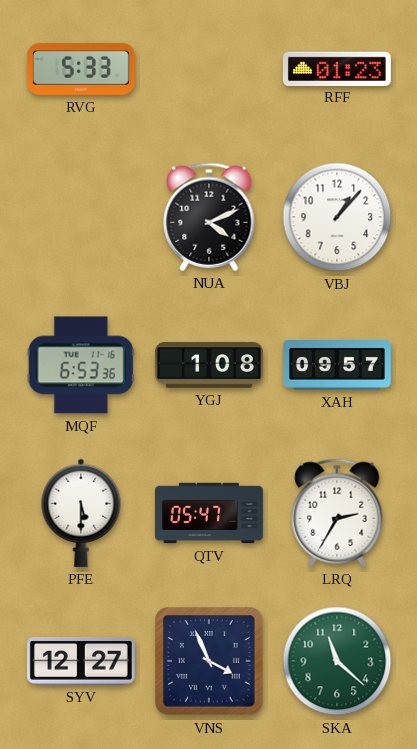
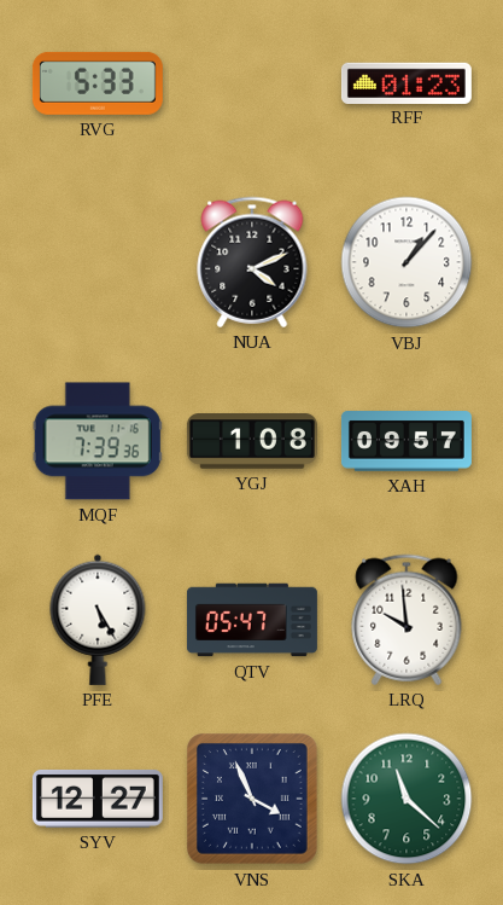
MQF: 6:53 -> 7:39
PFE: 5:30 -> 5:25
LRQ: 2:35 -> 9:59
